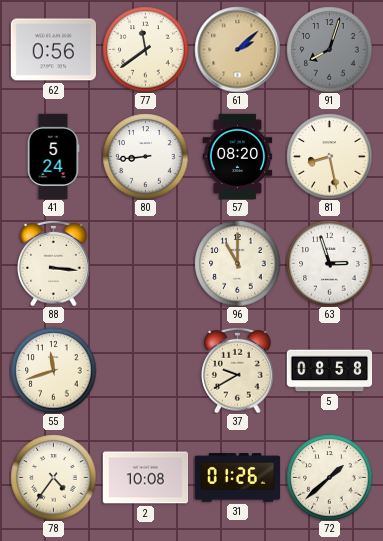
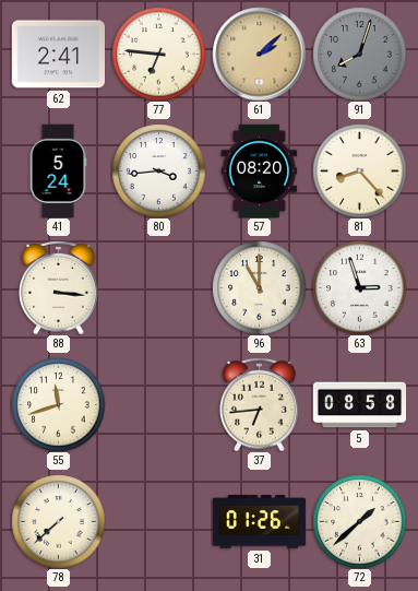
62: 0:56 -> 2:41
77: 11:39 -> 6:46
80: 8:44 -> 3:44
81: 8:28 -> 8:23
37: 9:40 -> 6:44
78: 4:36 -> 7:38
2: 10:08 -> none
